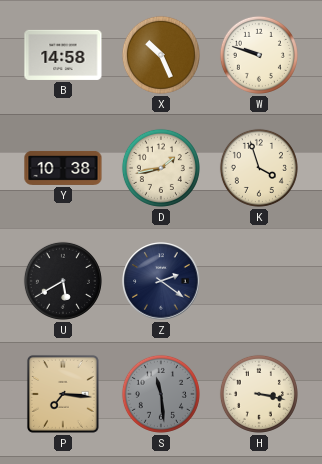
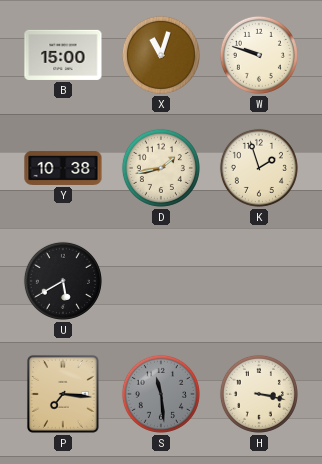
B: 14:58 -> 15:00
X: 10:26 -> 11:03
K: 3:57 -> 1:57
Z: 2:21 -> none
